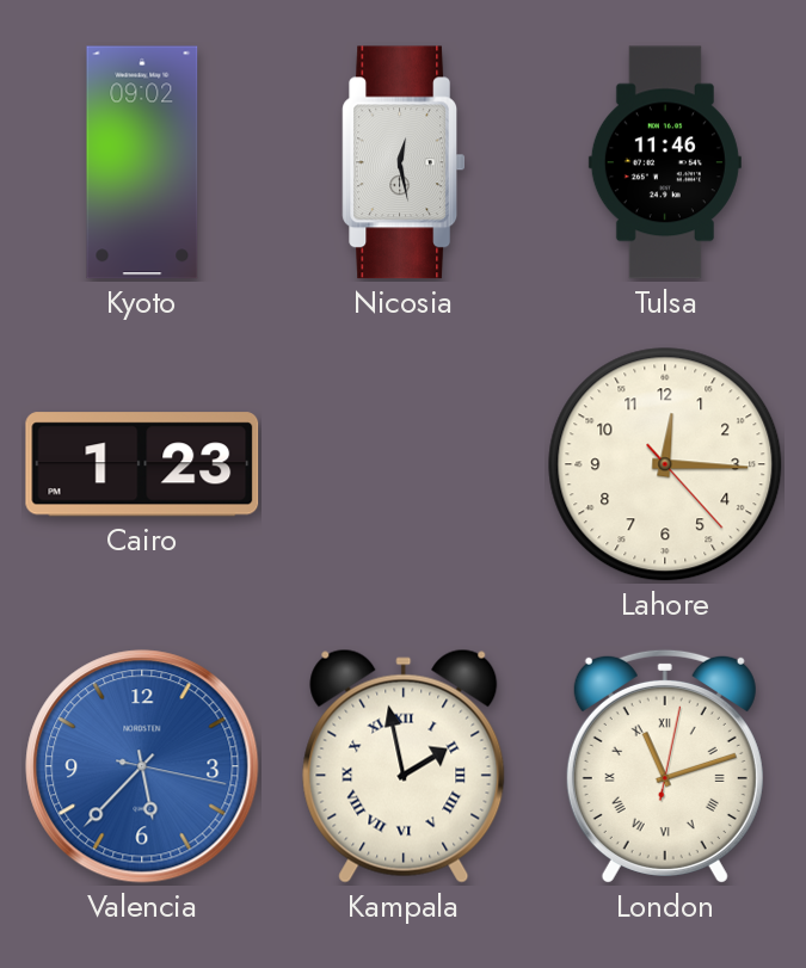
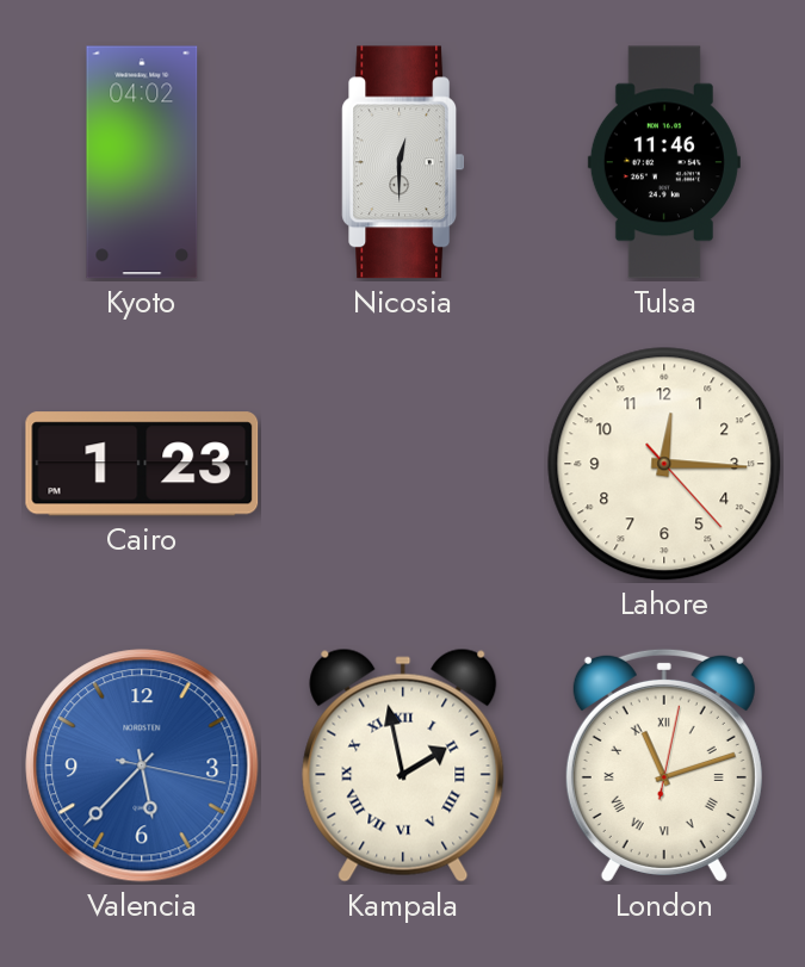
Kyoto: 09:02 -> 04:02
Nicosia: 12:28 -> 12:30
